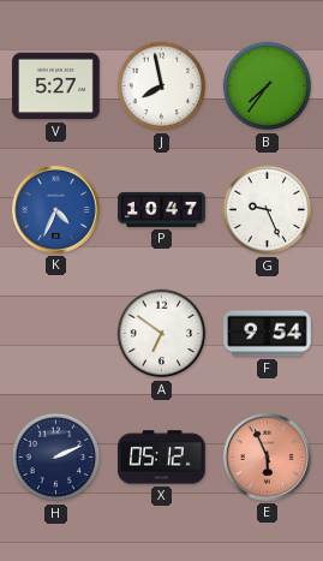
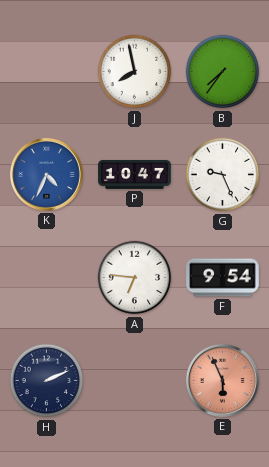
V: 5:27 -> none
A: 6:51 -> 6:46
X: 05:12 -> none
